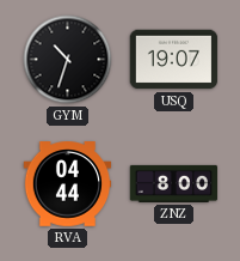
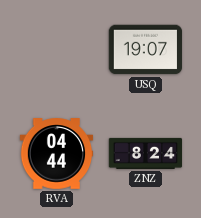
GYM: 10:33 -> none
ZNZ: 8:00 -> 8:24
